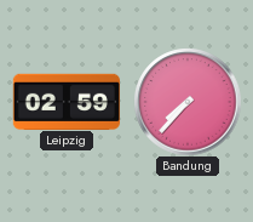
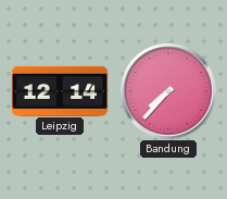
Leipzig: 02:59 -> 12:14
